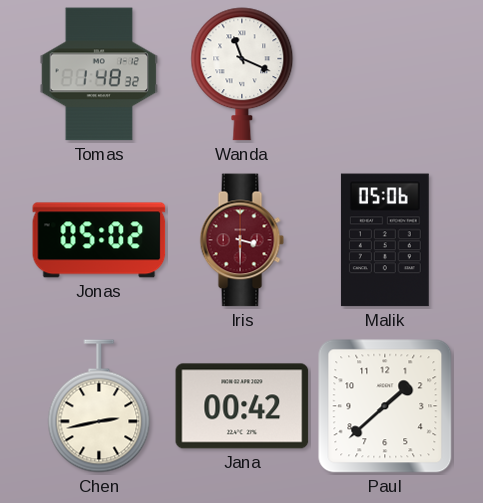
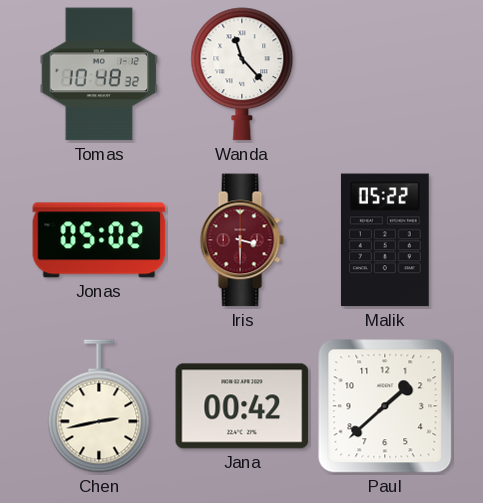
Tomas: 1:48 -> 10:48
Wanda: 11:19 -> 11:23
Malik: 05:06 -> 05:22
